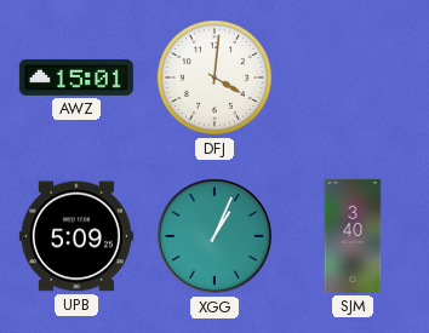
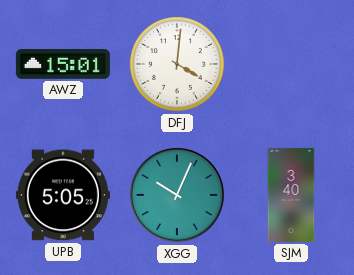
UPB: 5:09 -> 5:05
XGG: 1:04 -> 10:04
